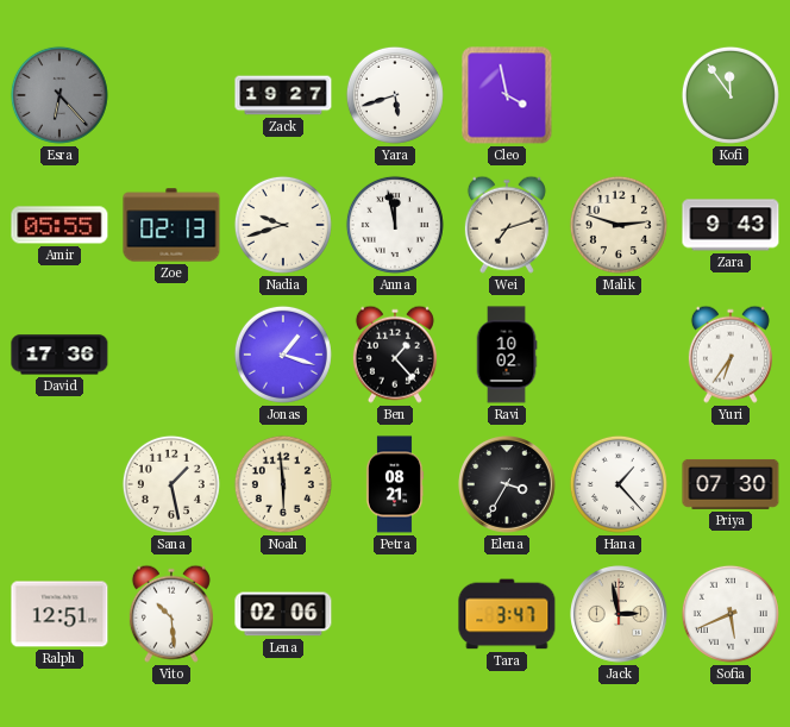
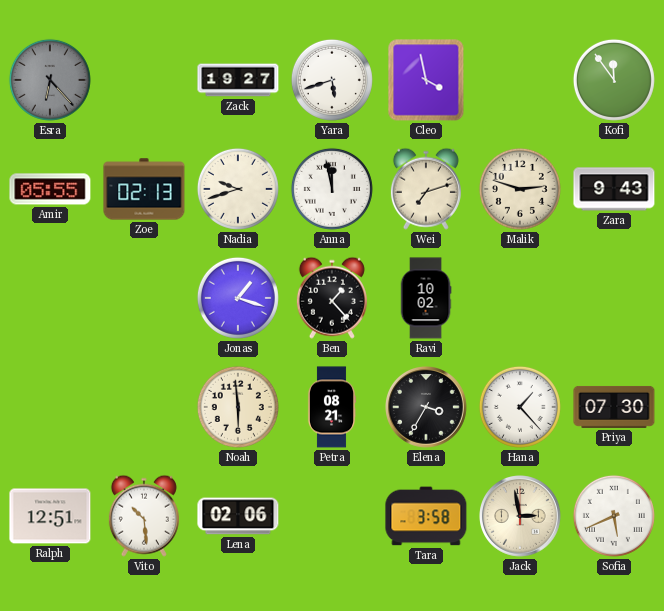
David: 17:36 -> none
Yuri: 6:36 -> none
Sana: 1:28 -> none
Tara: 3:47 -> 3:58
